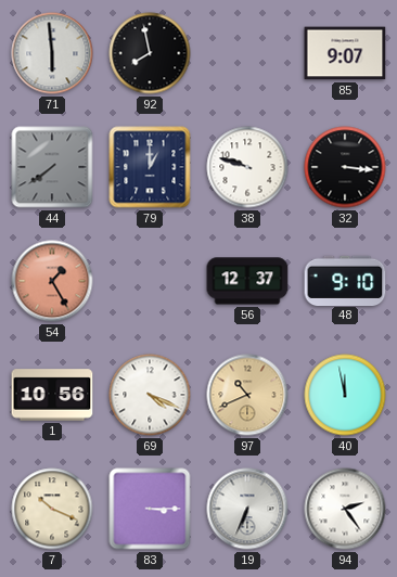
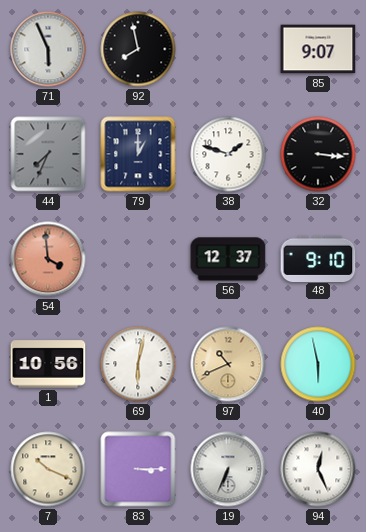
71: 5:59 -> 5:56
44: 7:39 -> 7:34
38: 9:48 -> 1:48
54: 1:25 -> 3:59
69: 4:19 -> 6:02
40: 11:58 -> 5:58
94: 2:24 -> 12:26
